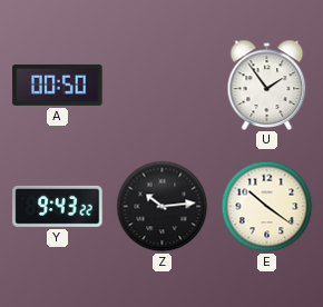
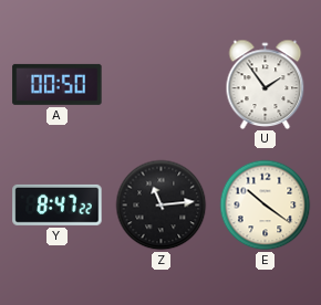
Y: 9:43 -> 8:47
Z: 10:14 -> 11:14
